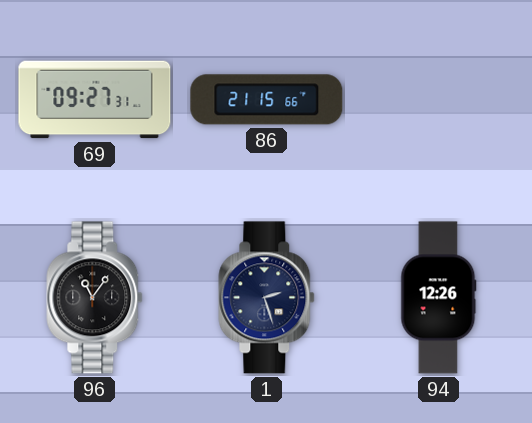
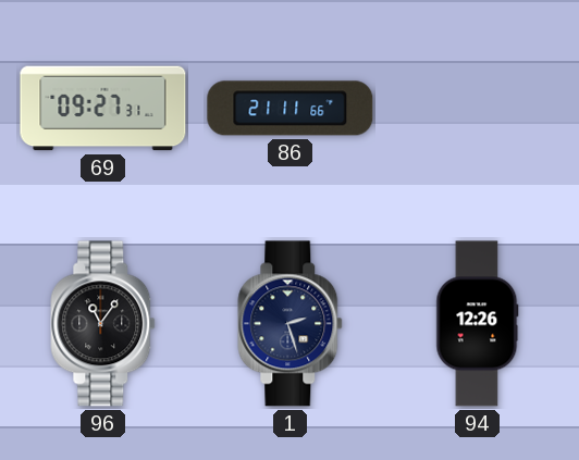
86: 21:15 -> 21:11
